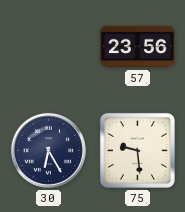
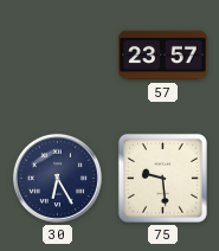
57: 23:56 -> 23:57
